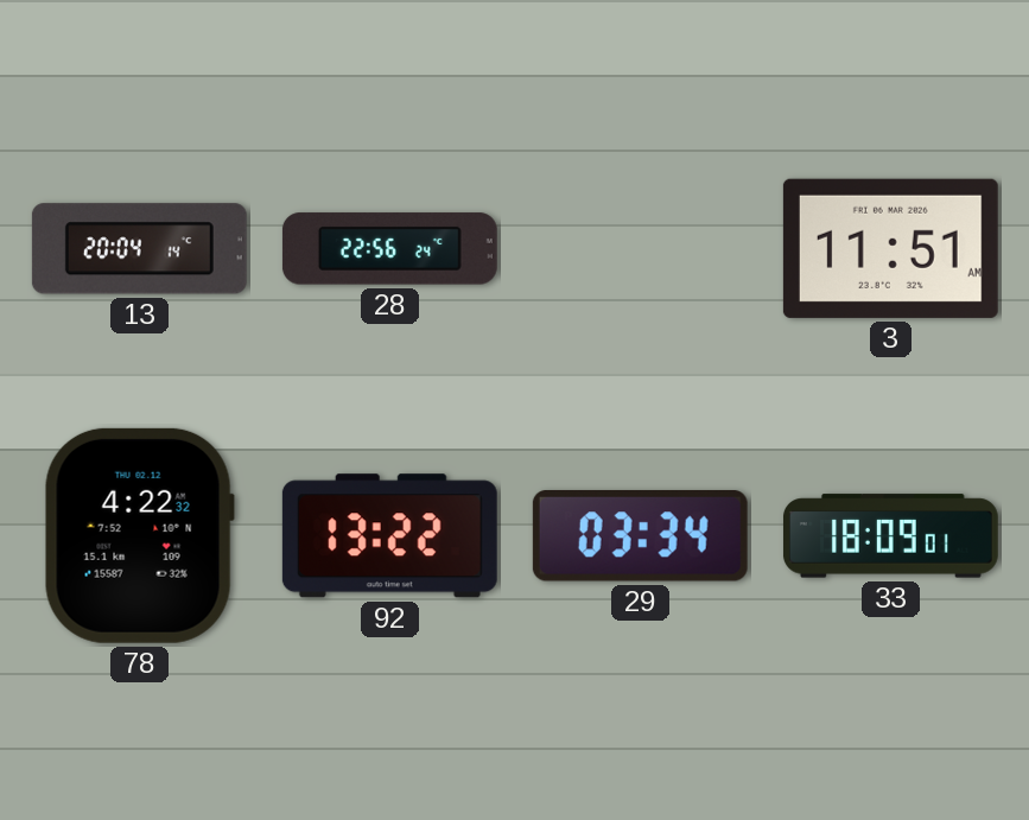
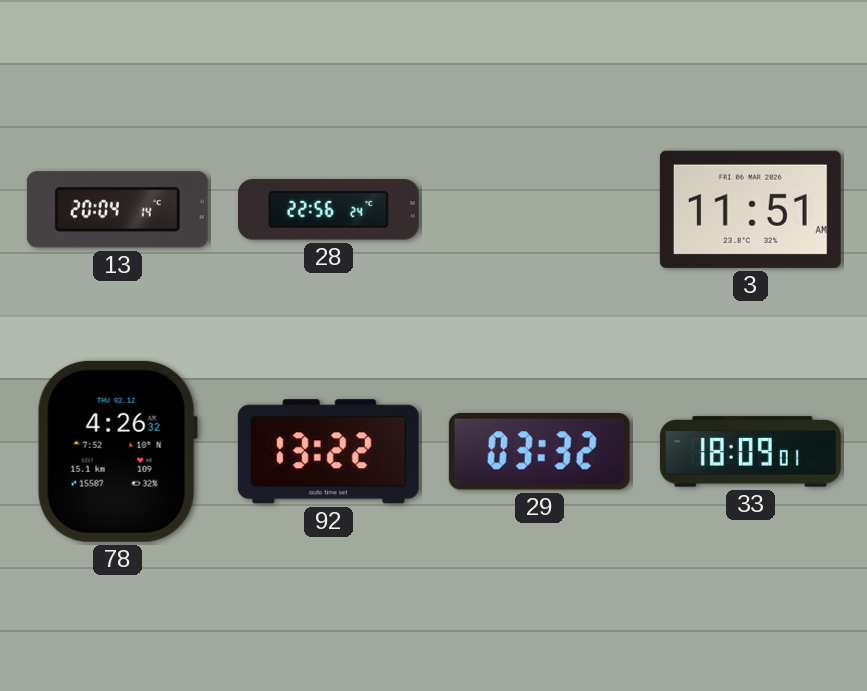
78: 4:22 -> 4:26
29: 03:34 -> 03:32
